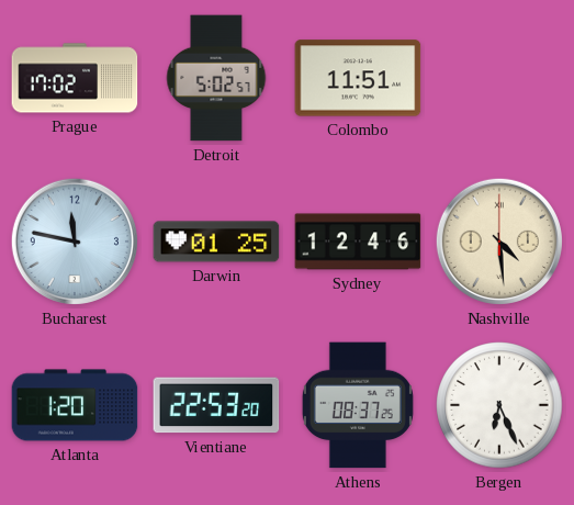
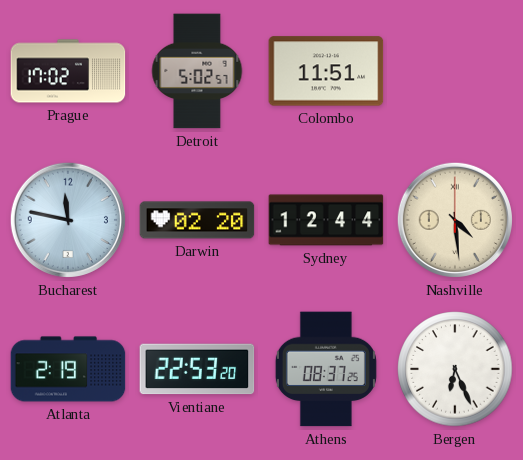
Darwin: 01:25 -> 02:20
Sydney: 12:46 -> 12:44
Atlanta: 1:20 -> 2:19
